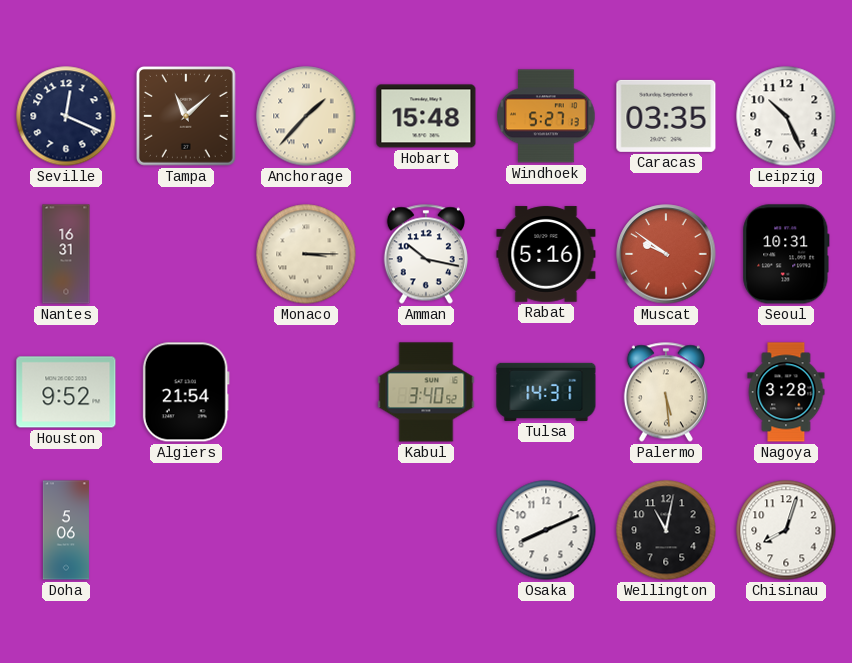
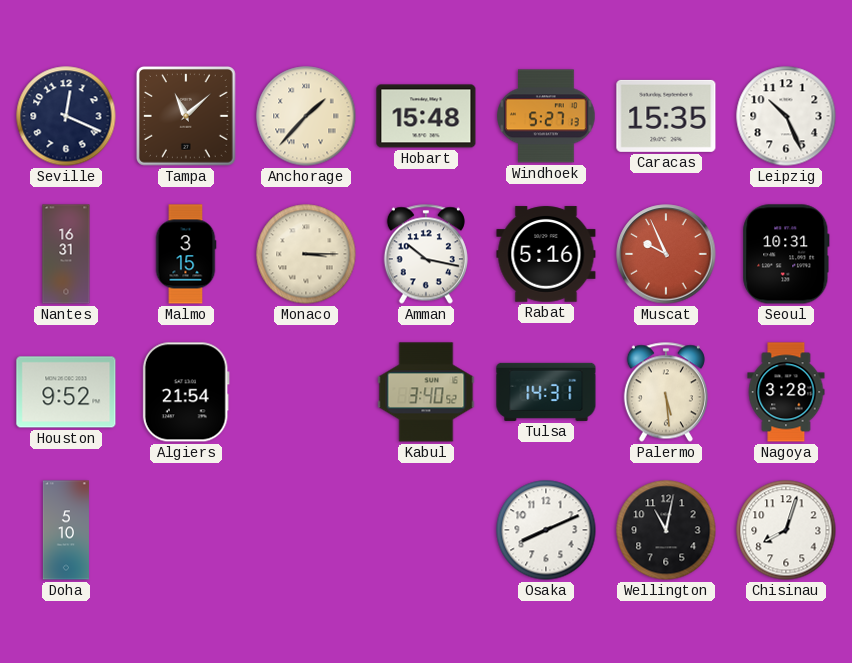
Caracas: 03:35 -> 15:35
Malmo: none -> 3:15
Muscat: 9:51 -> 9:56
Doha: 5:06 -> 5:10
